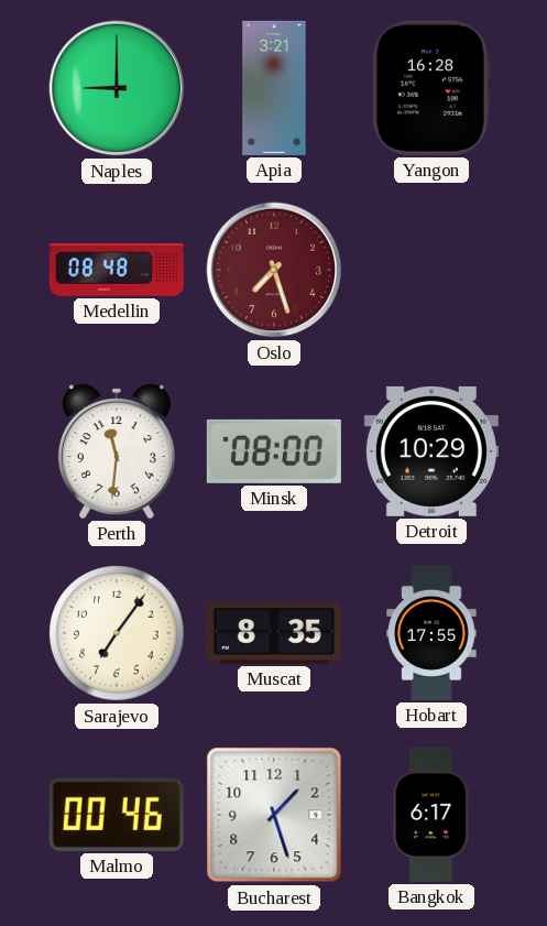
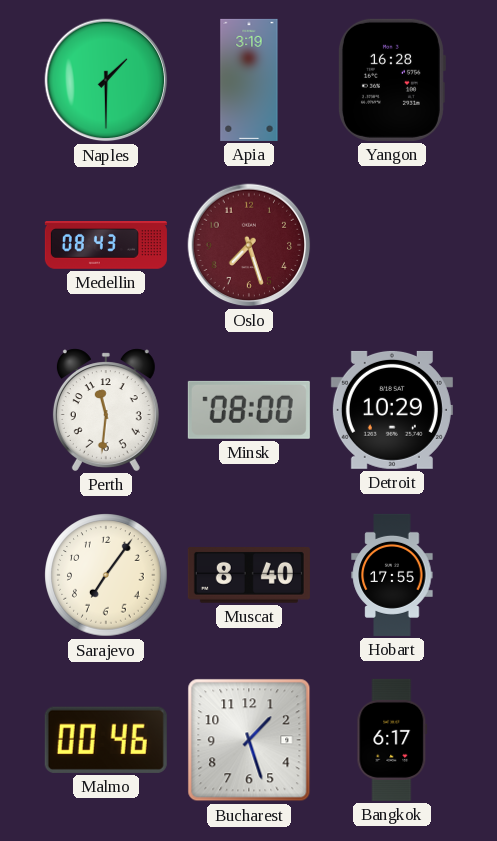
Naples: 9:00 -> 1:30
Apia: 3:21 -> 3:19
Medellin: 08:48 -> 08:43
Muscat: 8:35 -> 8:40
